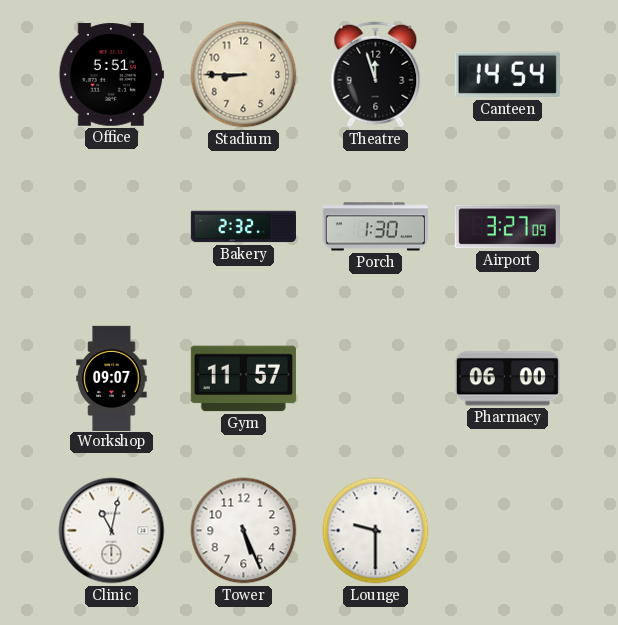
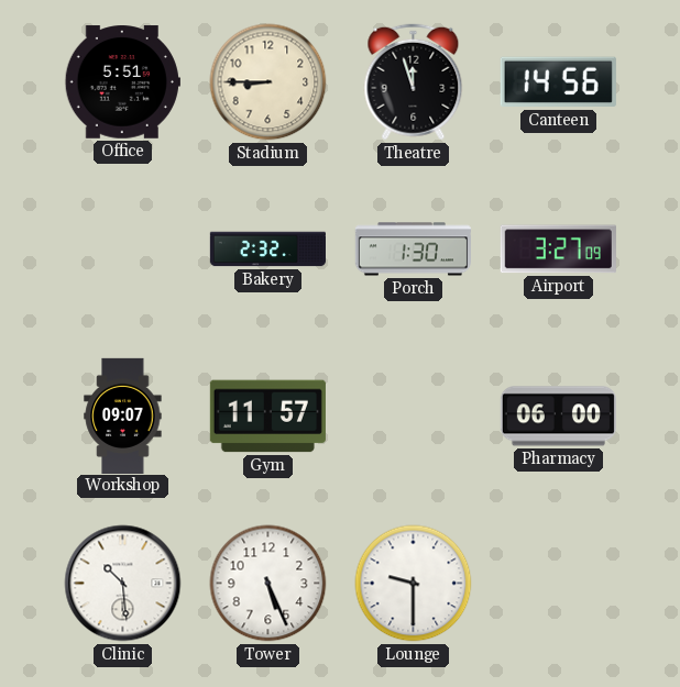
Canteen: 14:54 -> 14:56
Clinic: 11:02 -> 10:29
